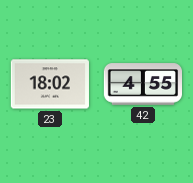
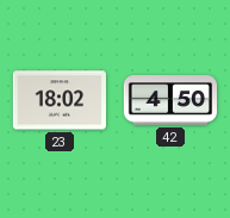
42: 4:55 -> 4:50
